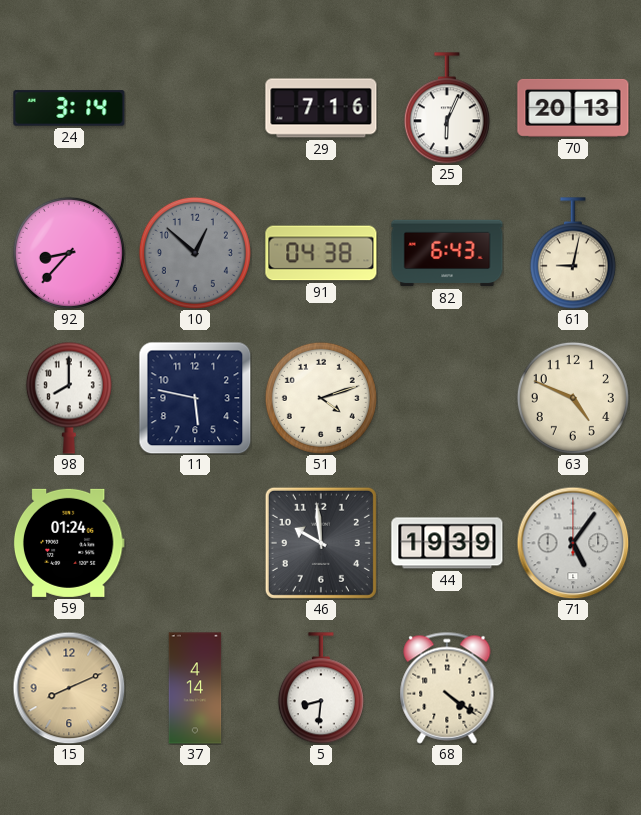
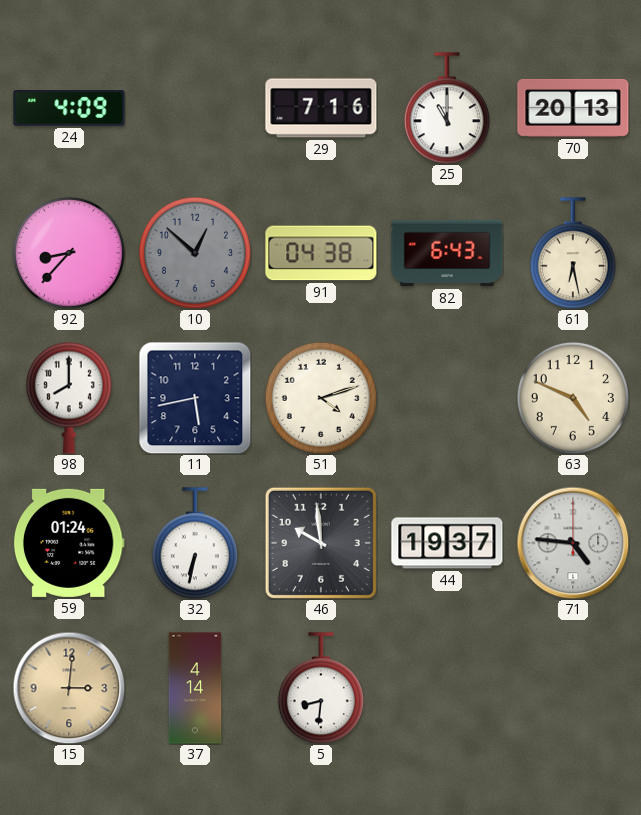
24: 3:14 -> 4:09
25: 6:04 -> 11:00
61: 9:02 -> 6:28
11: 5:47 -> 5:43
32: none -> 6:32
44: 19:39 -> 19:37
71: 5:06 -> 4:46
15: 8:11 -> 3:01
68: 4:21 -> none
